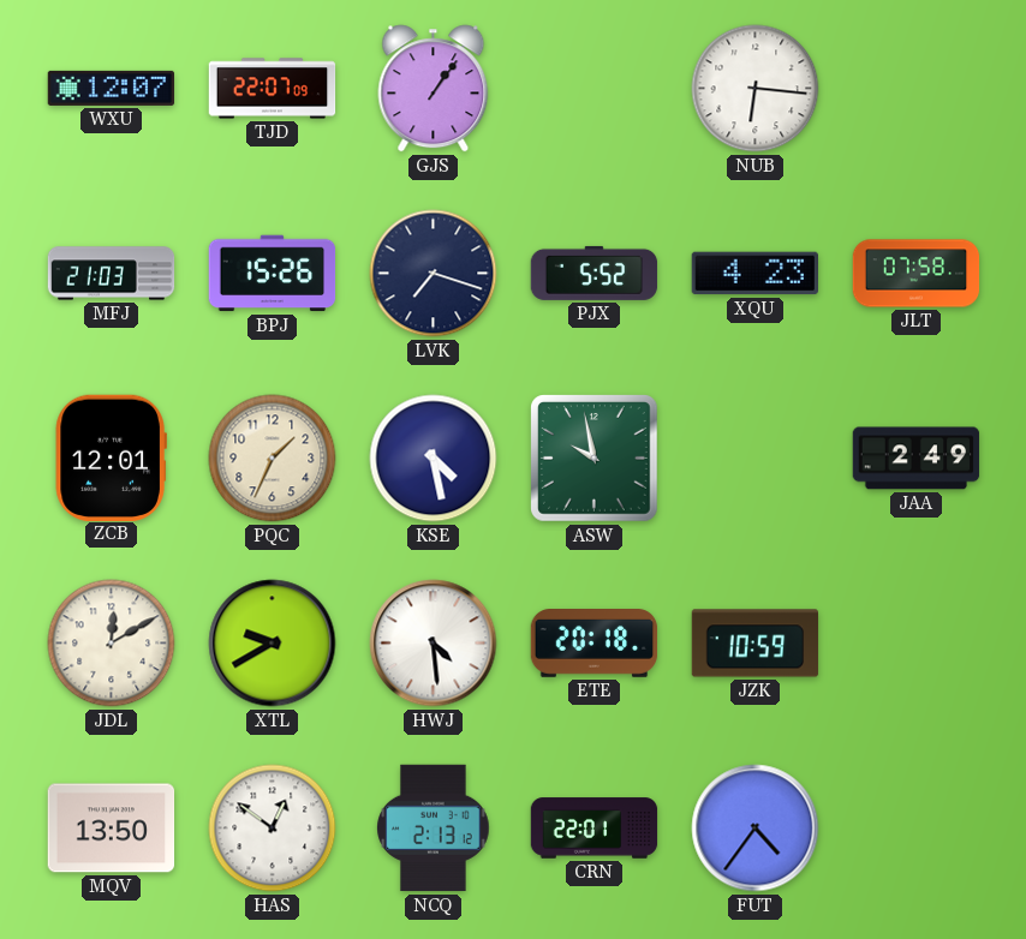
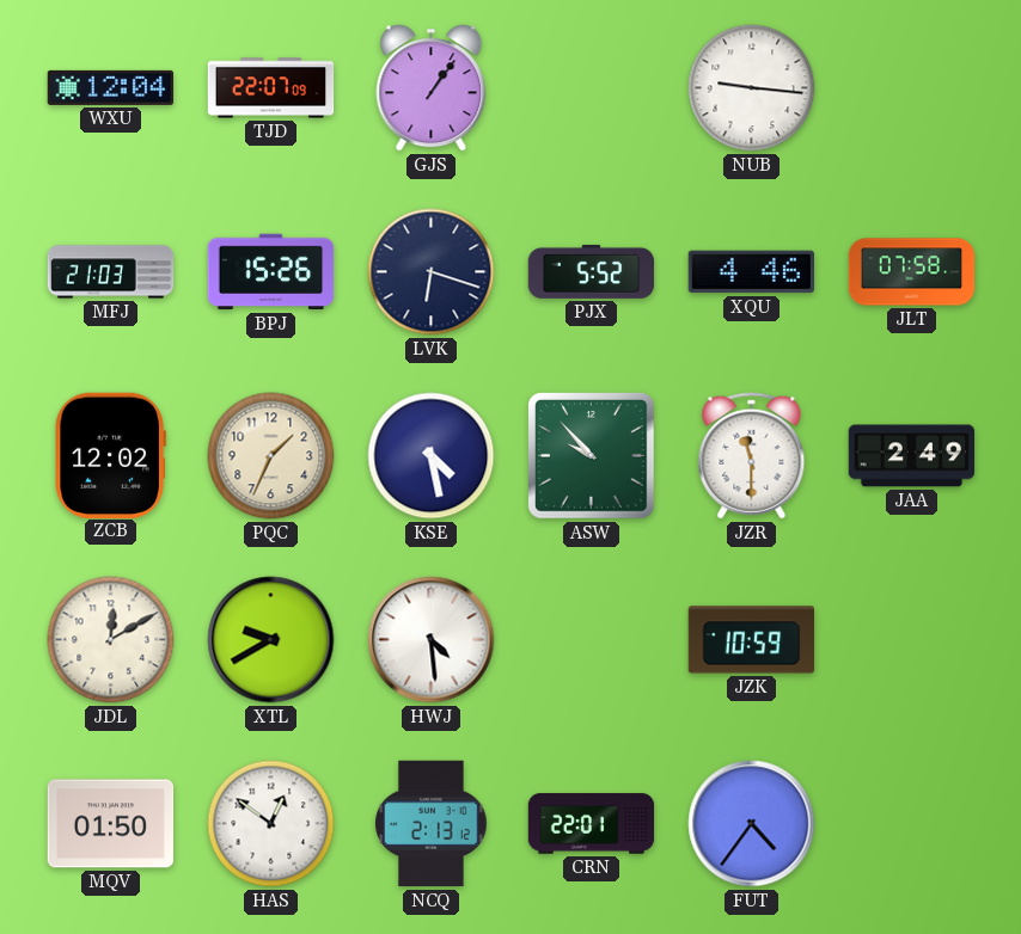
WXU: 12:07 -> 12:04
NUB: 6:16 -> 9:16
LVK: 7:18 -> 6:18
XQU: 4:23 -> 4:46
ZCB: 12:01 -> 12:02
ASW: 9:58 -> 9:53
JZR: none -> 11:30
ETE: 20:18 -> none
MQV: 13:50 -> 01:50
